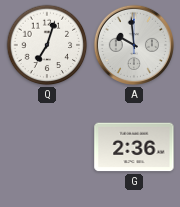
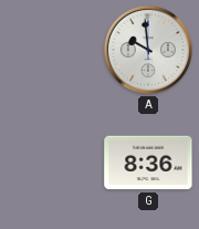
Q: 7:03 -> none
G: 2:36 -> 8:36
